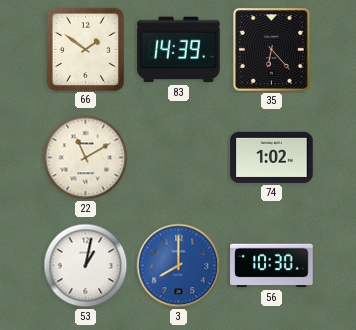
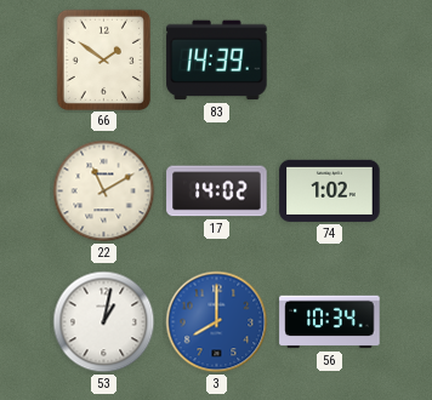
35: 6:23 -> none
17: none -> 14:02
56: 10:30 -> 10:34
